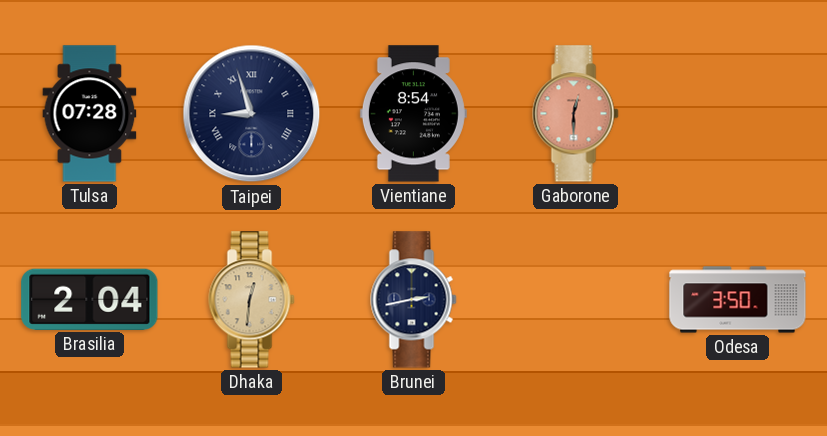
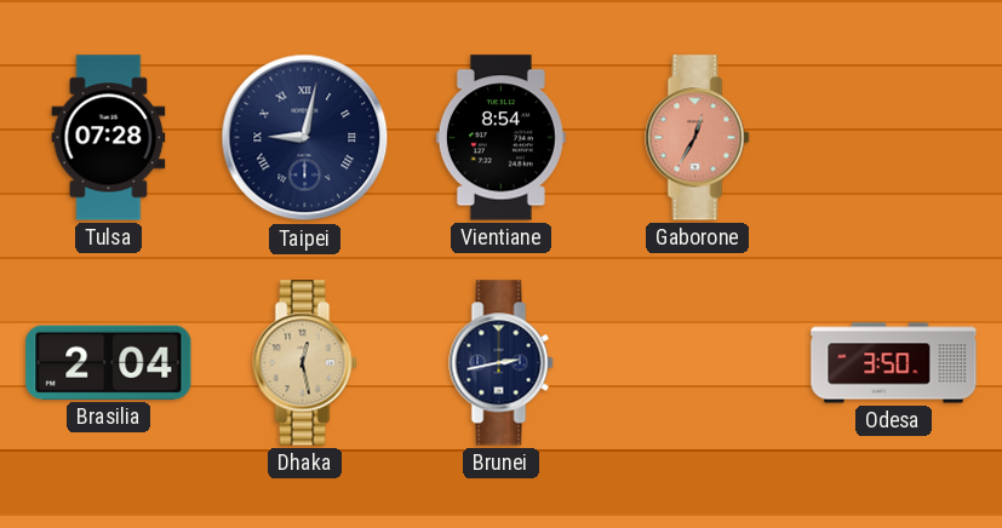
Taipei: 8:57 -> 9:02
Gaborone: 12:30 -> 12:35
Dhaka: 12:31 -> 12:28
